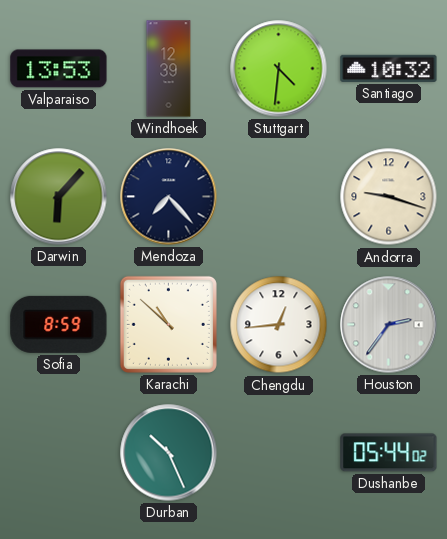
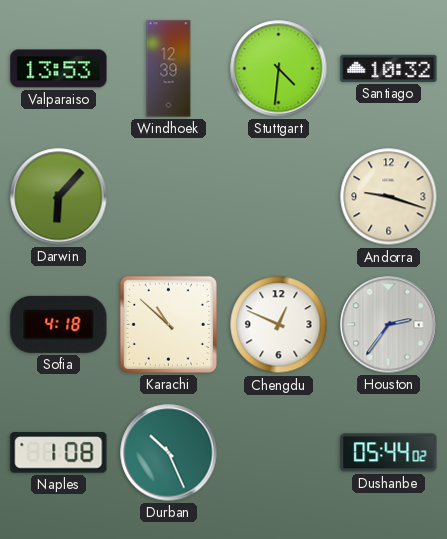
Mendoza: 7:23 -> none
Sofia: 8:59 -> 4:18
Chengdu: 12:44 -> 12:49
Naples: none -> 1:08
